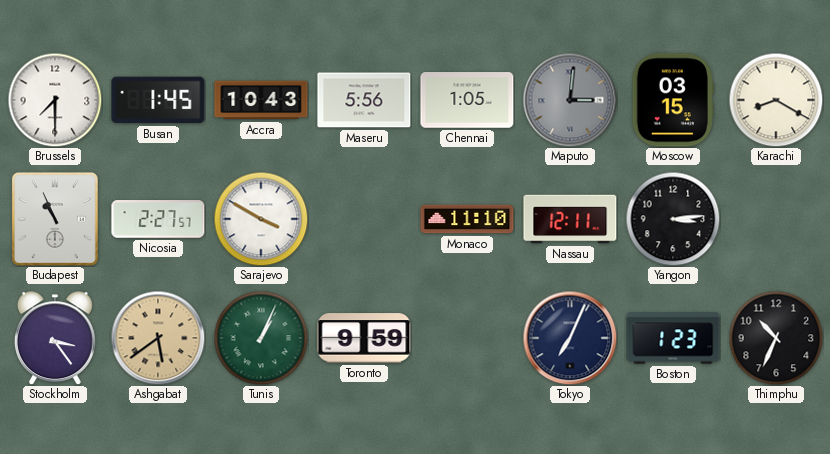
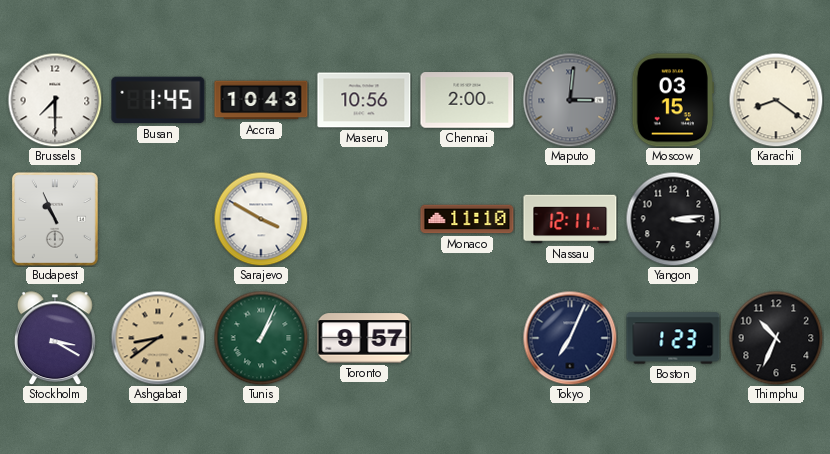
Maseru: 5:56 -> 10:56
Chennai: 1:05 -> 2:00
Karachi: 8:20 -> 8:21
Nicosia: 2:27 -> none
Stockholm: 3:24 -> 3:20
Ashgabat: 5:39 -> 8:39
Toronto: 9:59 -> 9:57
